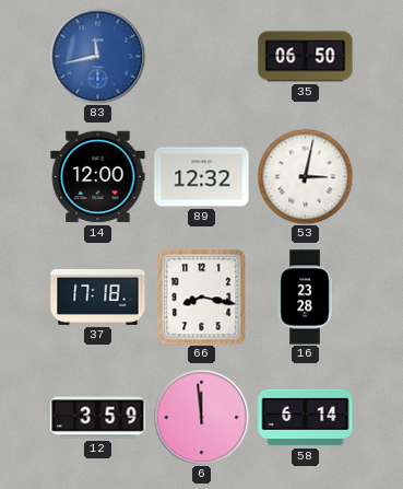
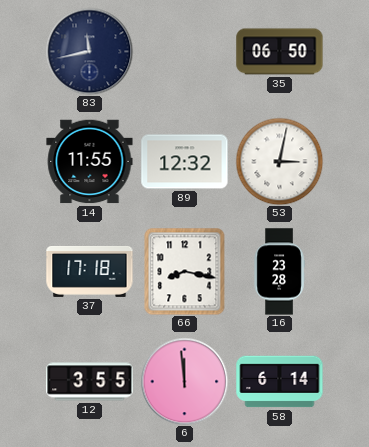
83 dial: blue -> navy
14: 12:00 -> 11:55
12: 3:59 -> 3:55
